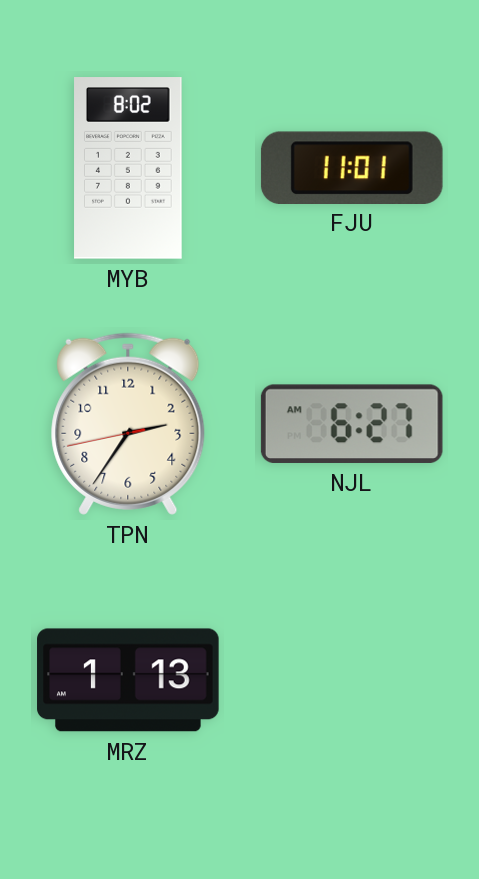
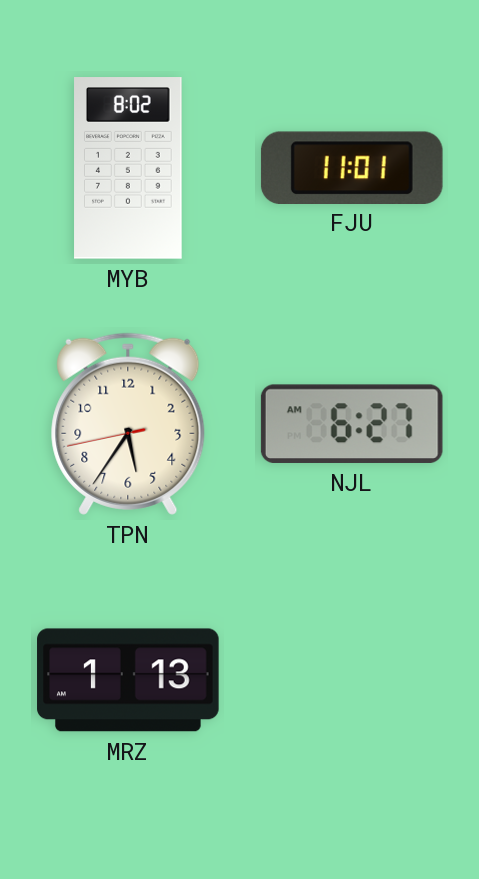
TPN: 2:35 -> 5:35
